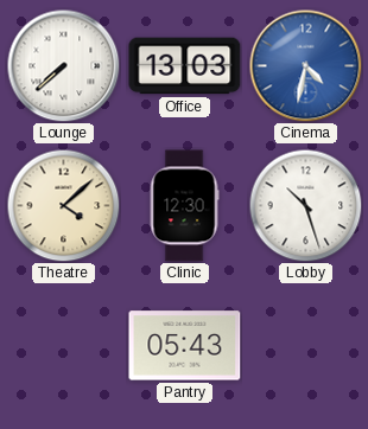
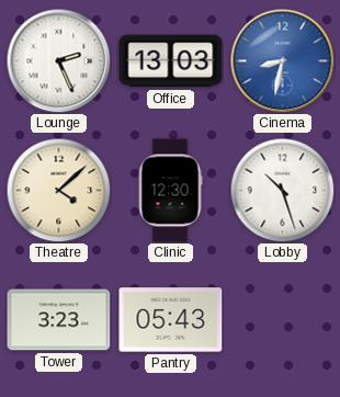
Lounge: 7:38 -> 2:26
Cinema: 4:32 -> 8:32
Tower: none -> 3:23
